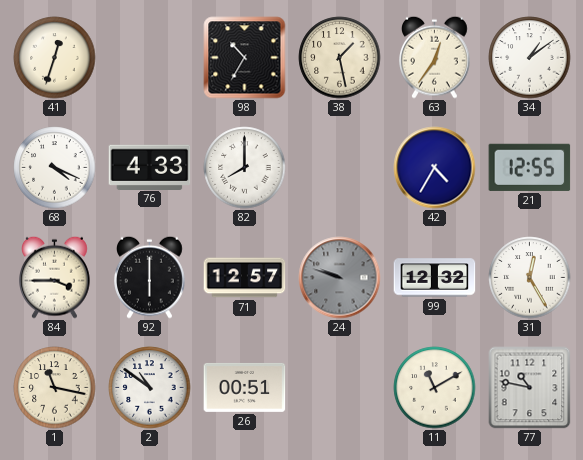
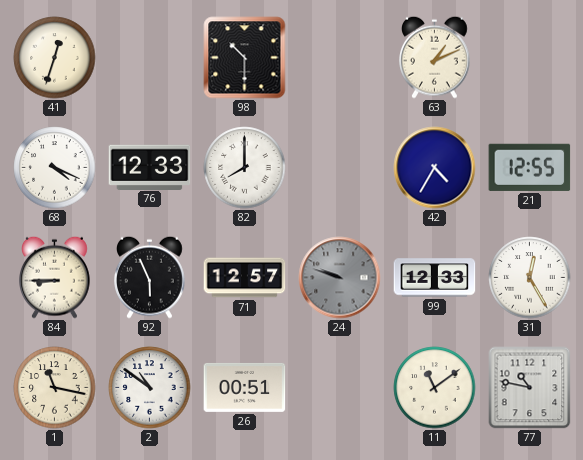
98: 10:35 -> 10:30
38: 1:28 -> none
63: 12:36 -> 1:11
34: 1:09 -> none
76: 4:33 -> 12:33
84: 3:45 -> 8:45
92: 6:00 -> 5:56
99: 12:32 -> 12:33
11: 11:10 -> 11:09
